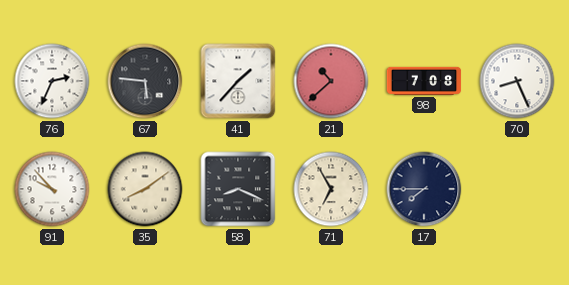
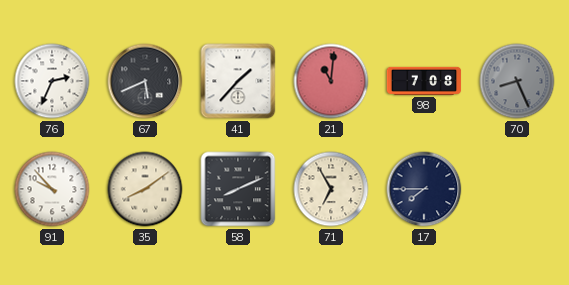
67: 5:46 -> 5:41
21: 10:38 -> 11:01
70 dial: white -> grey
58: 8:19 -> 8:11
